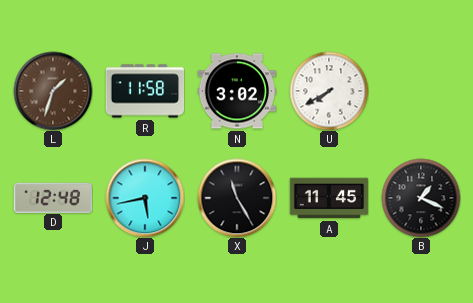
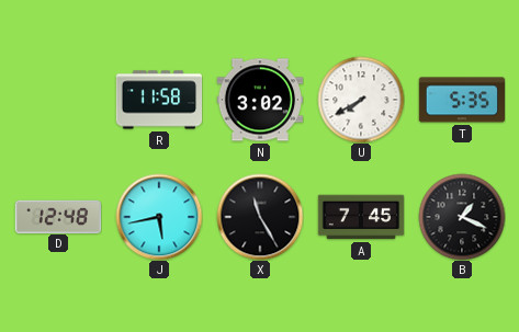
L: 1:33 -> none
T: none -> 5:35
A: 11:45 -> 7:45
